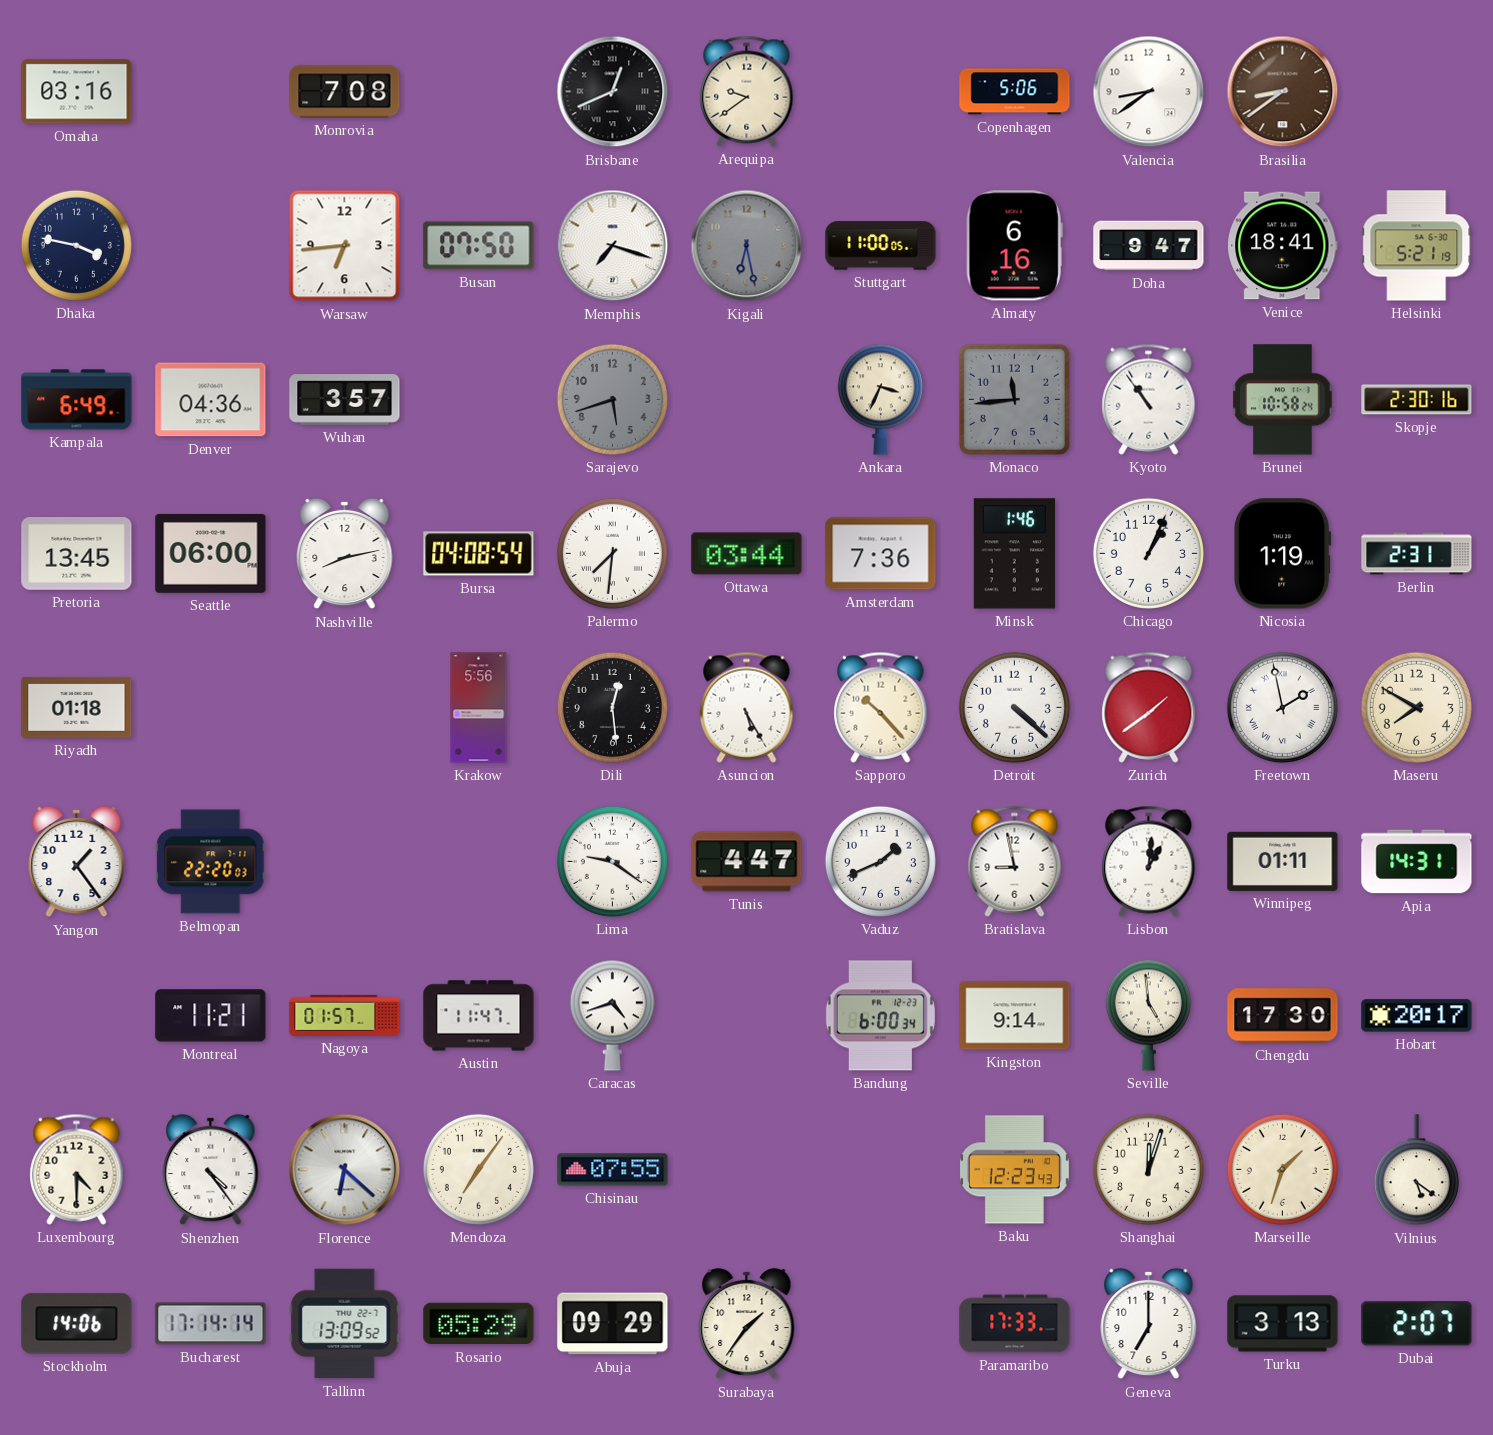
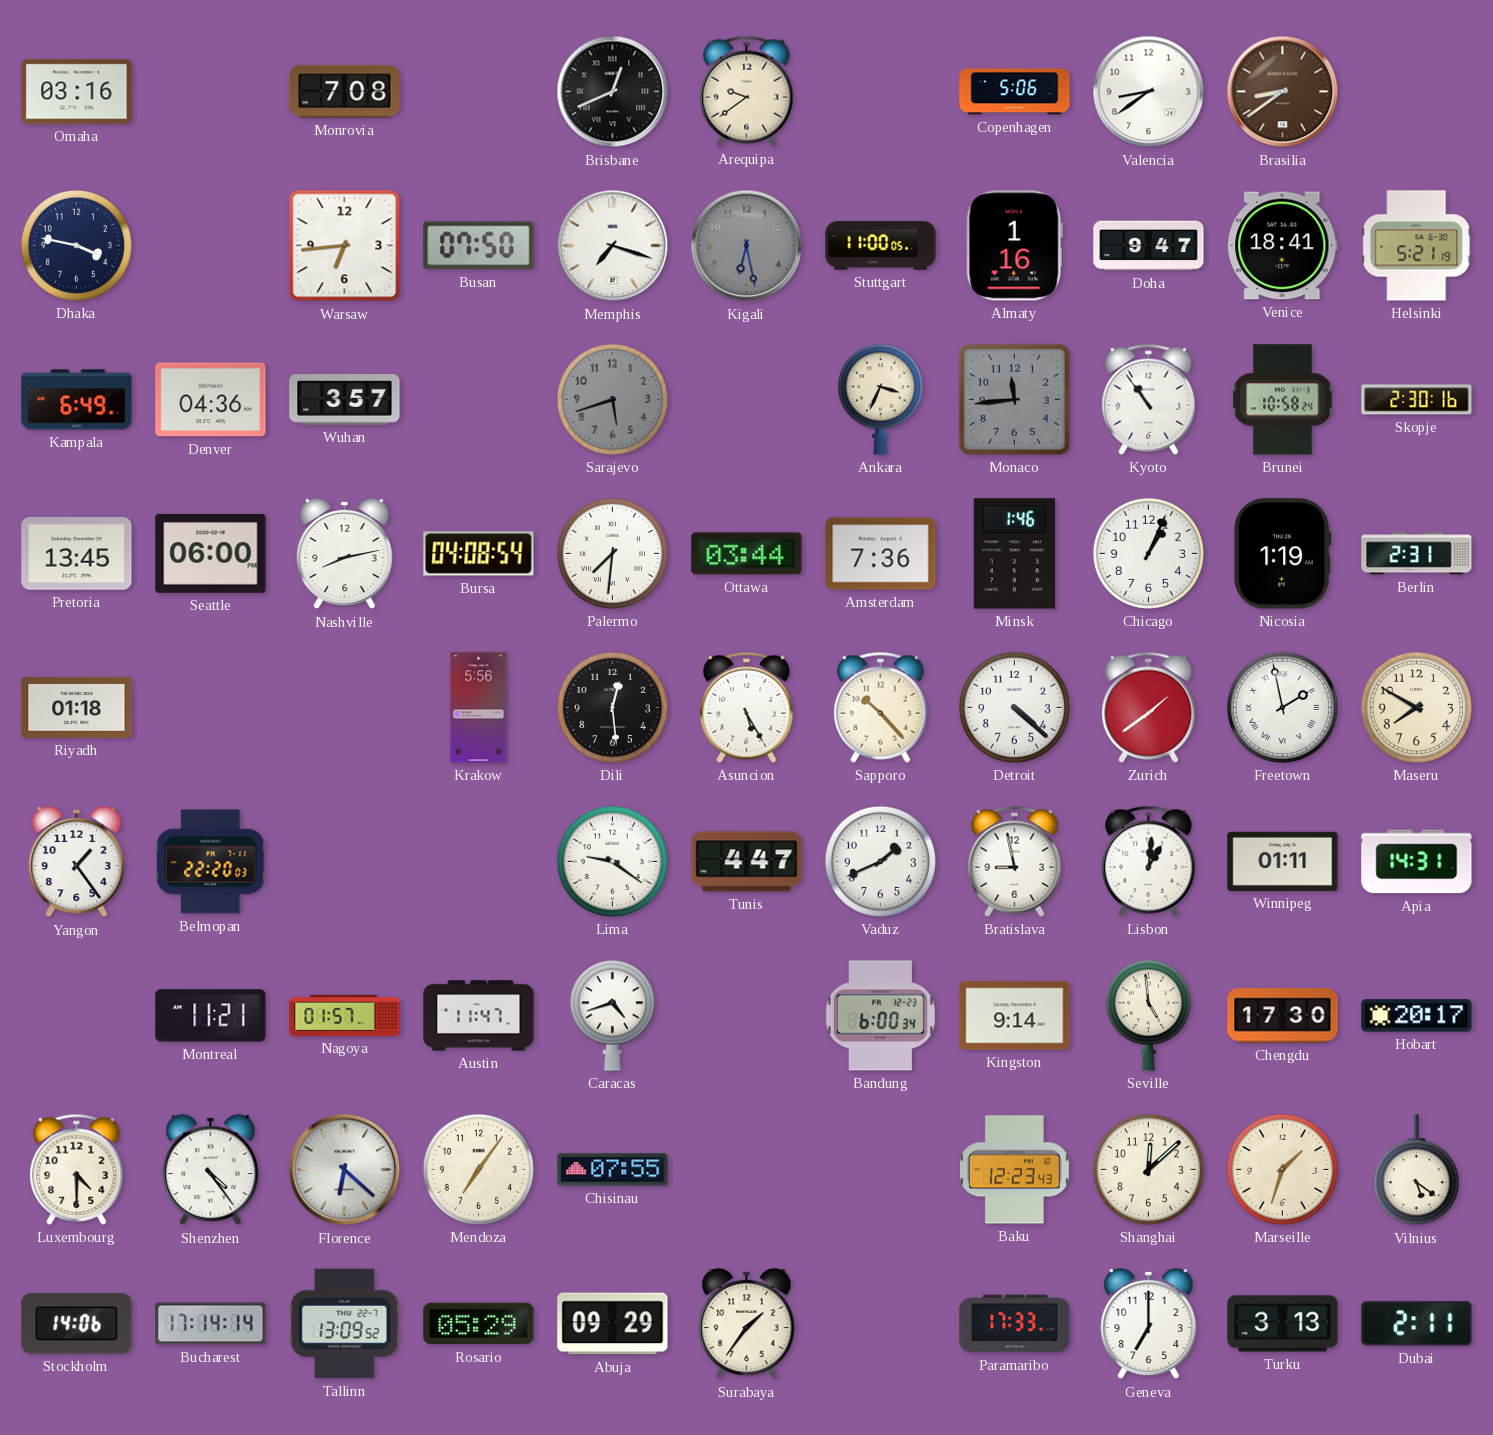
Almaty: 6:16 -> 1:16
Shanghai: 12:03 -> 12:08
Dubai: 2:07 -> 2:11
